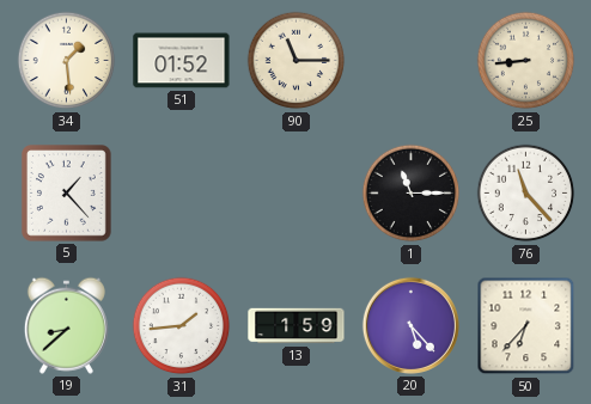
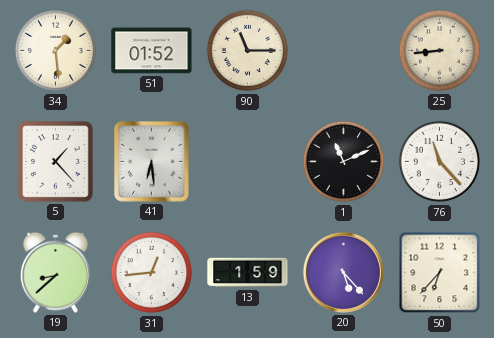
41: none -> 6:29
1: 11:15 -> 11:11
31: 1:44 -> 12:44
